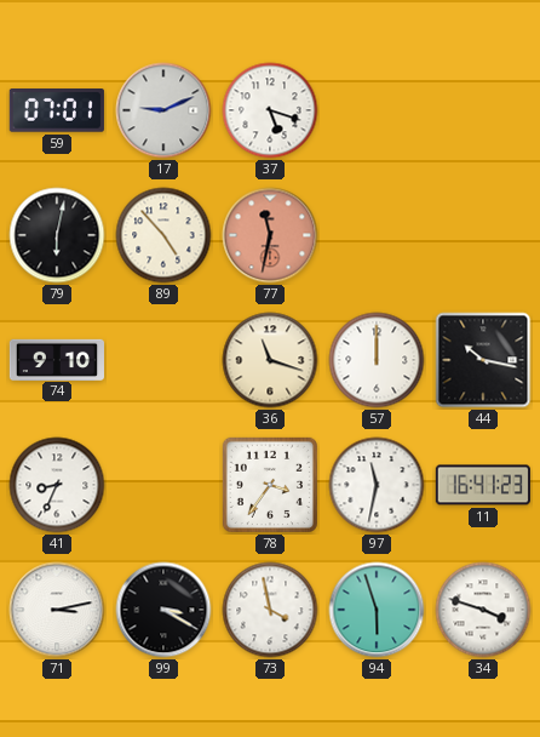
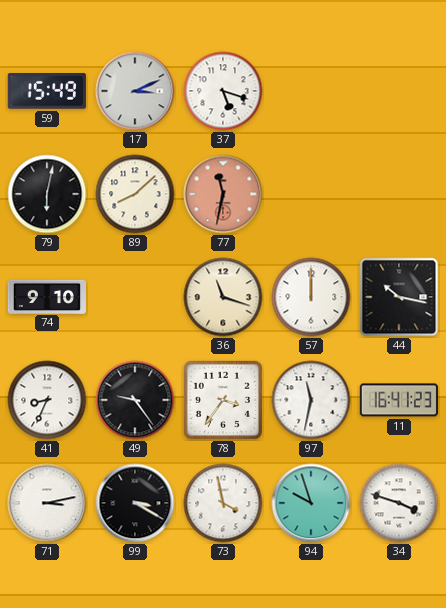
59: 07:01 -> 15:49
17: 9:11 -> 3:11
89: 4:53 -> 8:08
49: none -> 9:24
94: 5:57 -> 9:57
